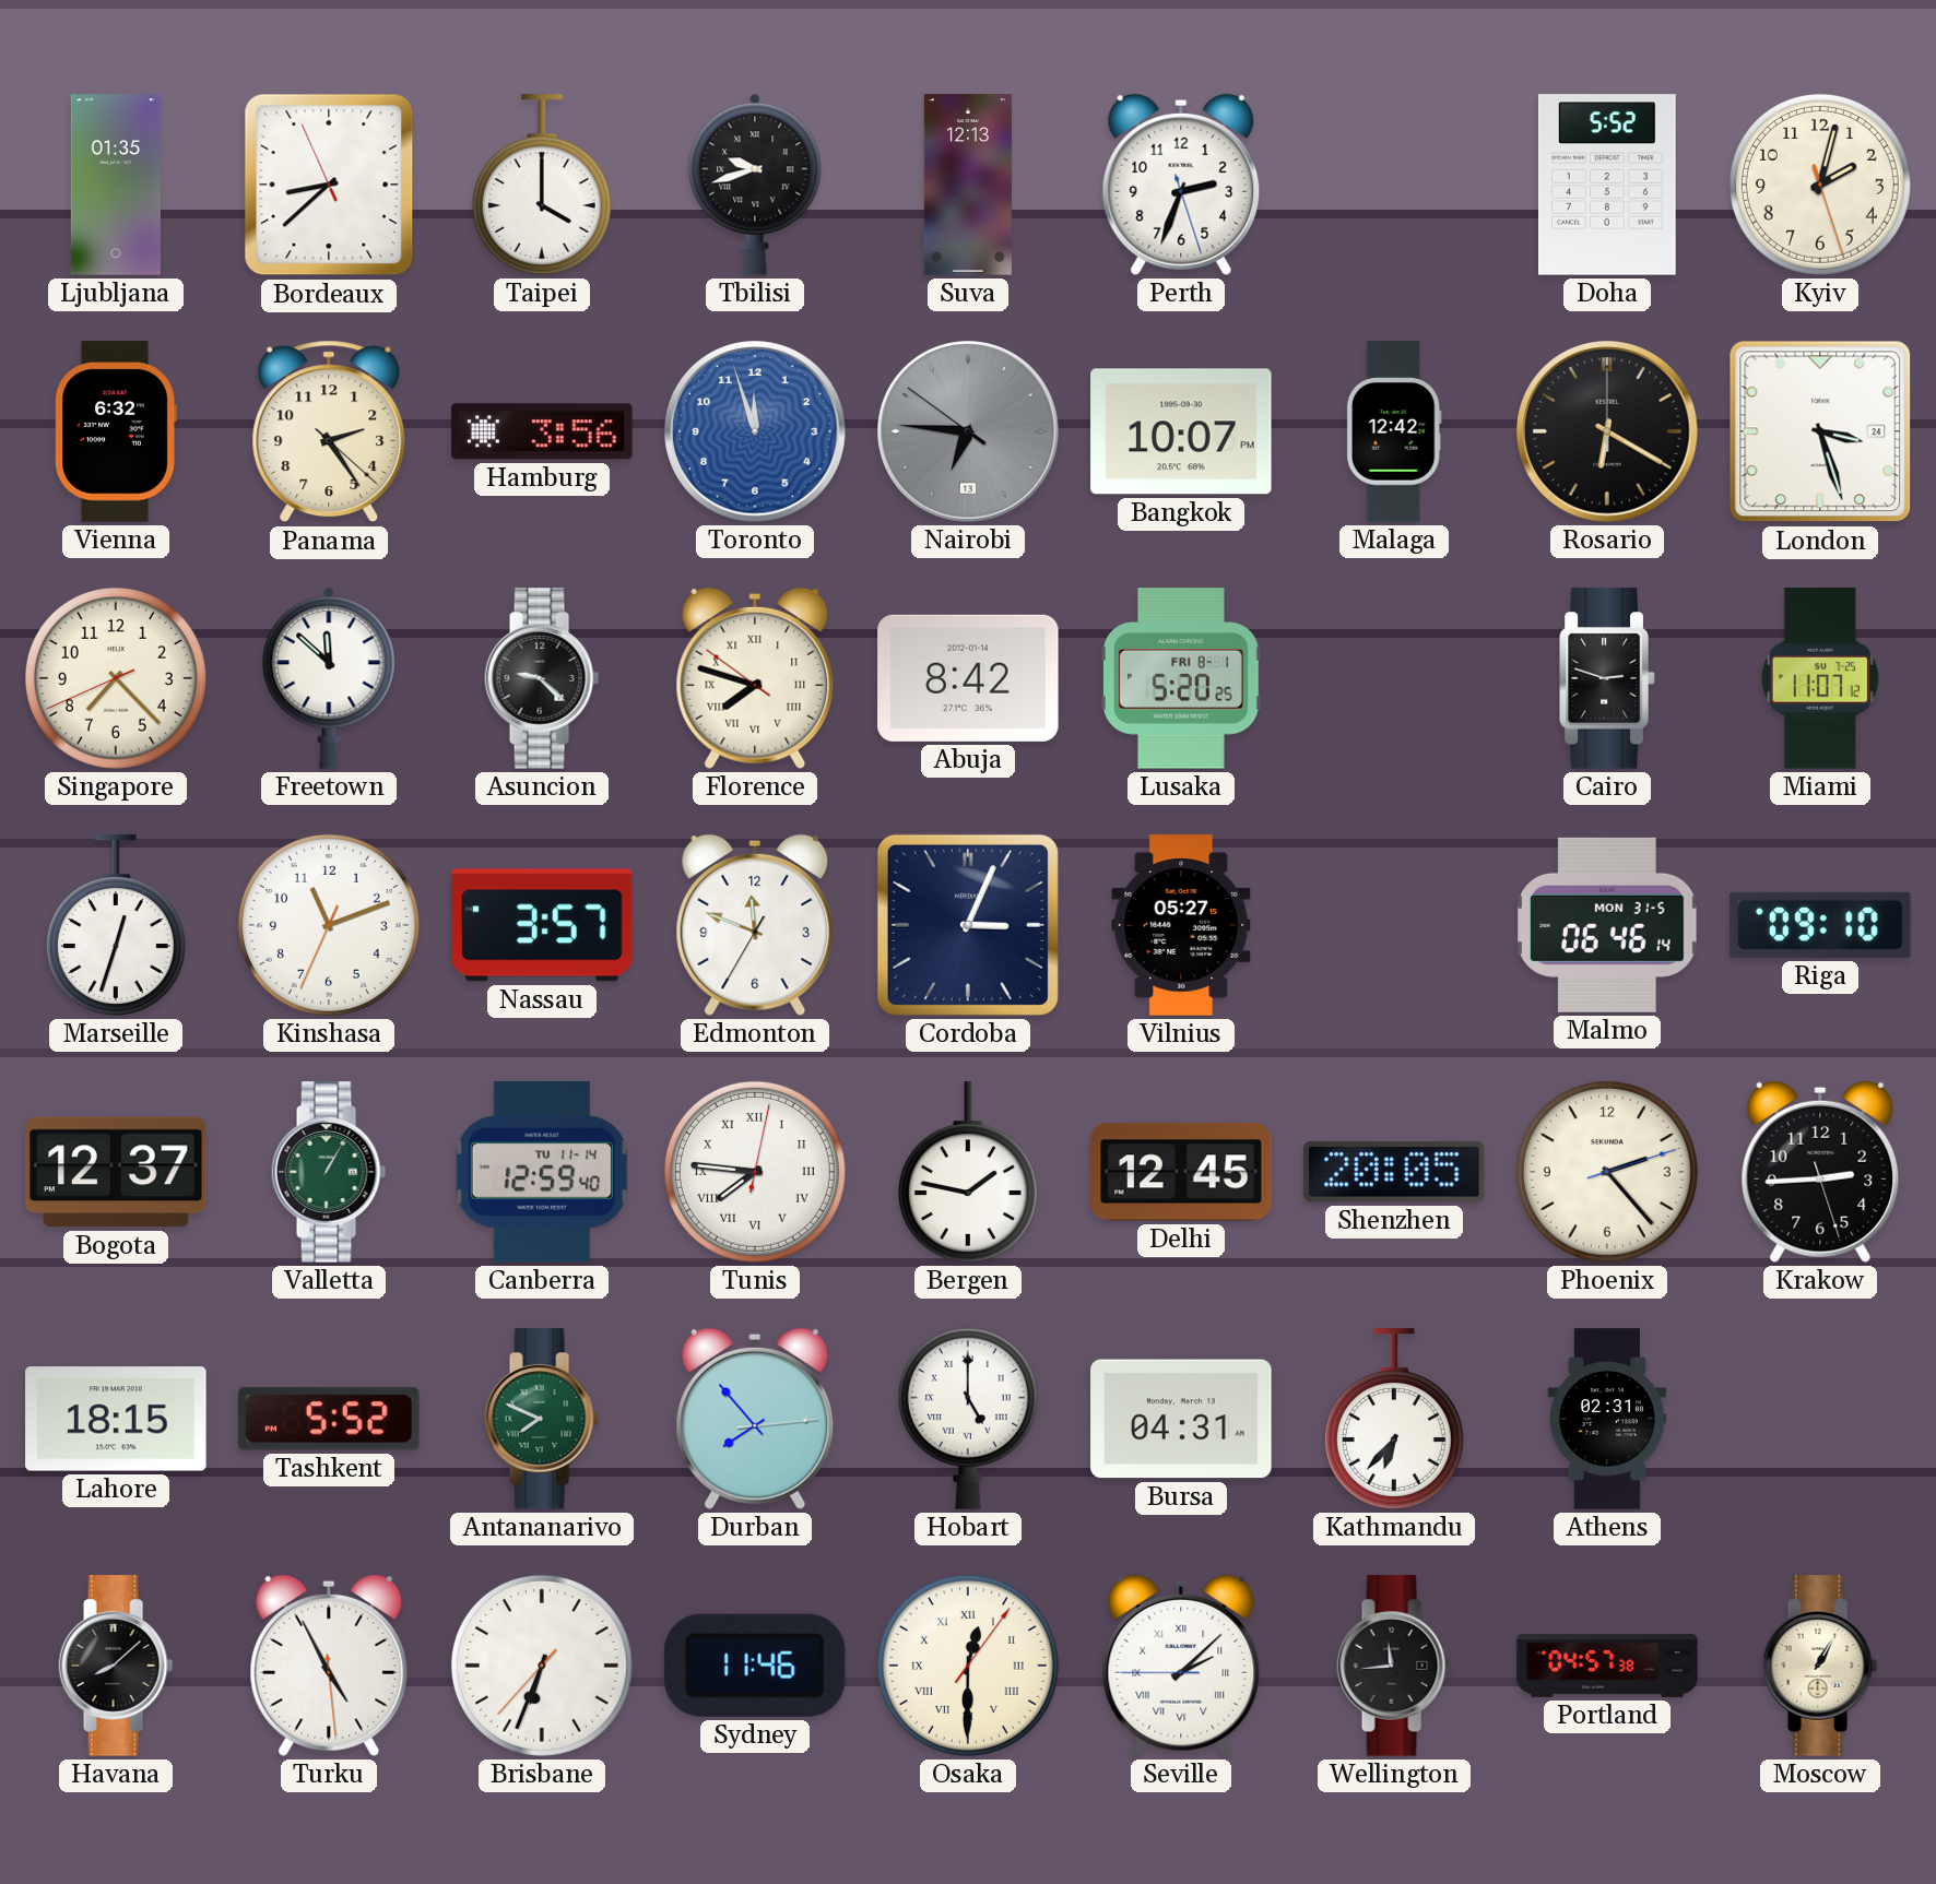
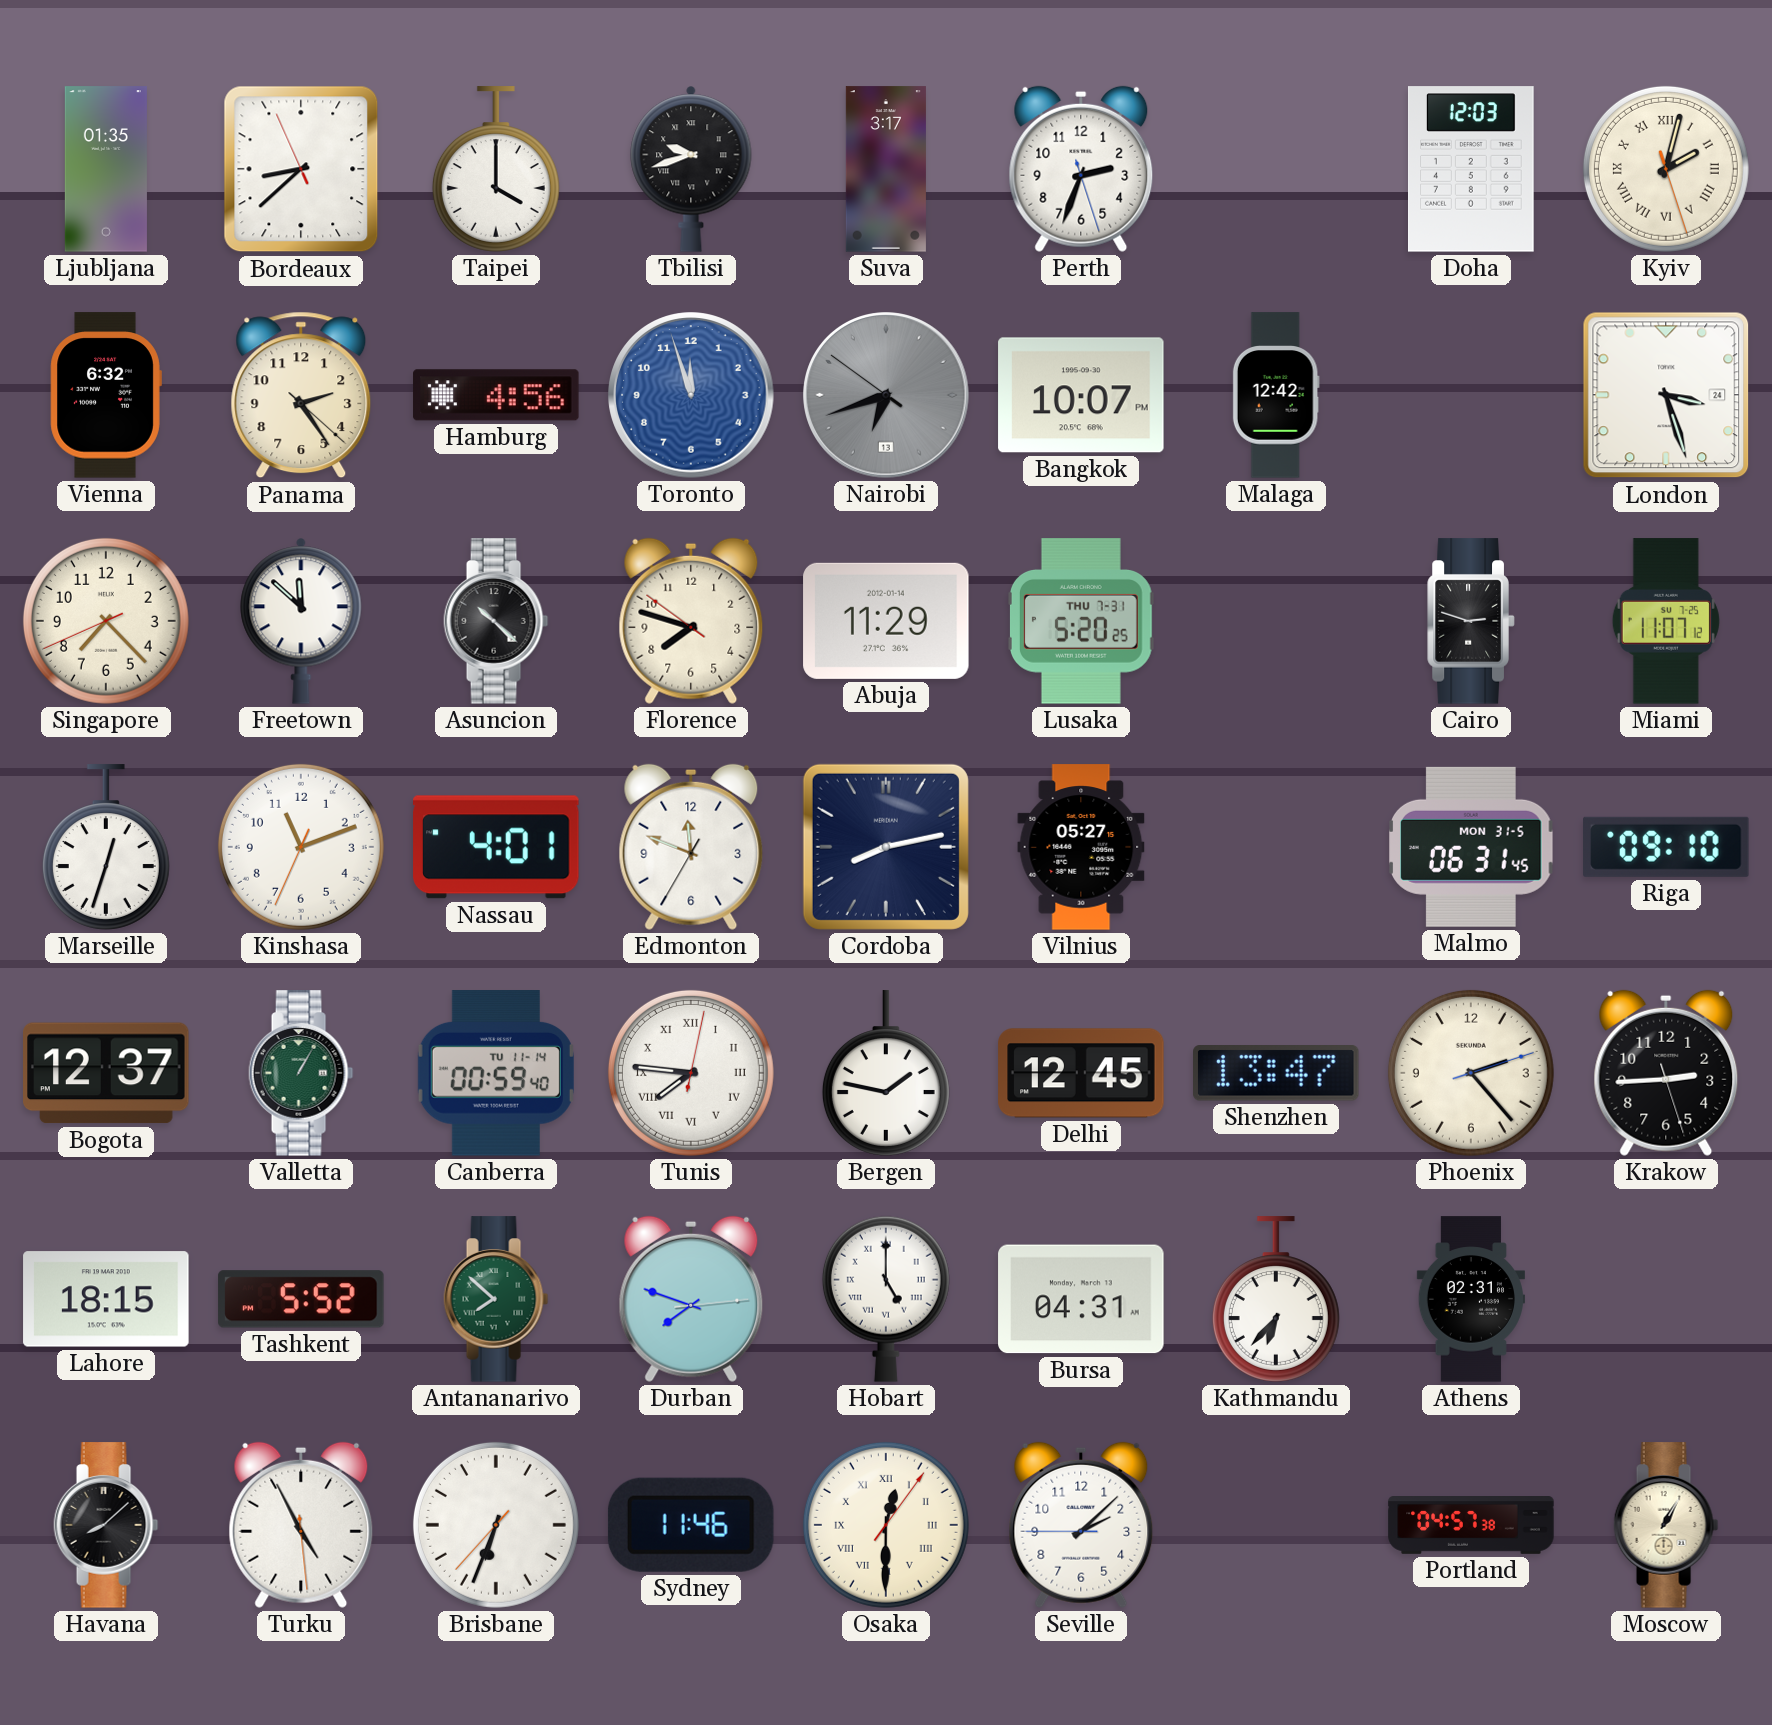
Suva: 12:13 -> 3:17
Doha: 5:52 -> 12:03
Kyiv numerals: Arabic -> Roman
Hamburg: 3:56 -> 4:56
Nairobi: 6:45 -> 6:41
Rosario: 6:20 -> none
Asuncion: 9:22 -> 10:22
Florence numerals: Roman -> Arabic
Abuja: 8:42 -> 11:29
Lusaka date: FRI 8-1 -> THU 7-31
Nassau: 3:57 -> 4:01
Cordoba: 3:04 -> 8:13
Malmo: 06:46 -> 06:31
Canberra: 12:59 -> 00:59
Shenzhen: 20:05 -> 13:47
Antananarivo: 7:49 -> 7:52
Durban: 7:53 -> 7:48
Seville numerals: Roman -> Arabic
Wellington: 11:44 -> none
